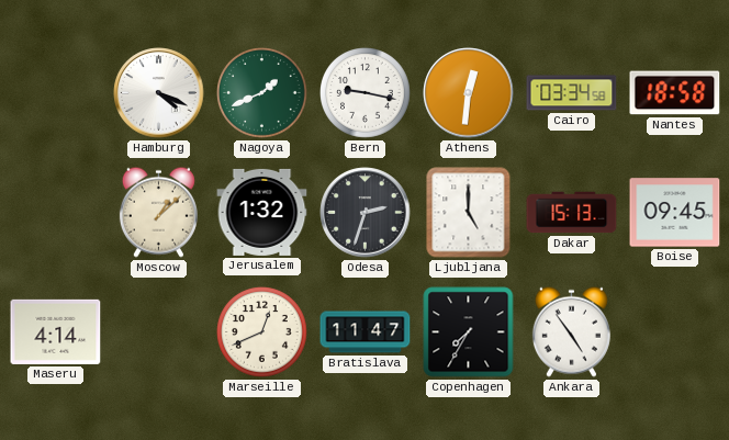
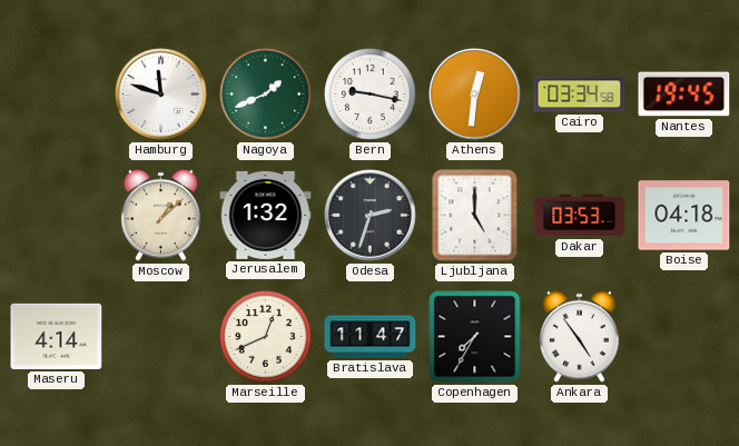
Hamburg: 4:19 -> 11:48
Nantes: 18:58 -> 19:45
Dakar: 15:13 -> 03:53
Boise: 09:45 -> 04:18
